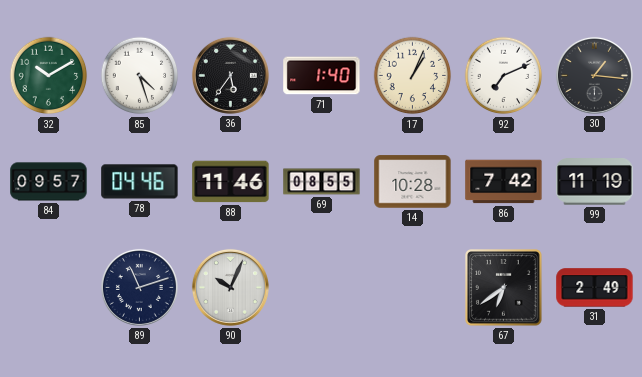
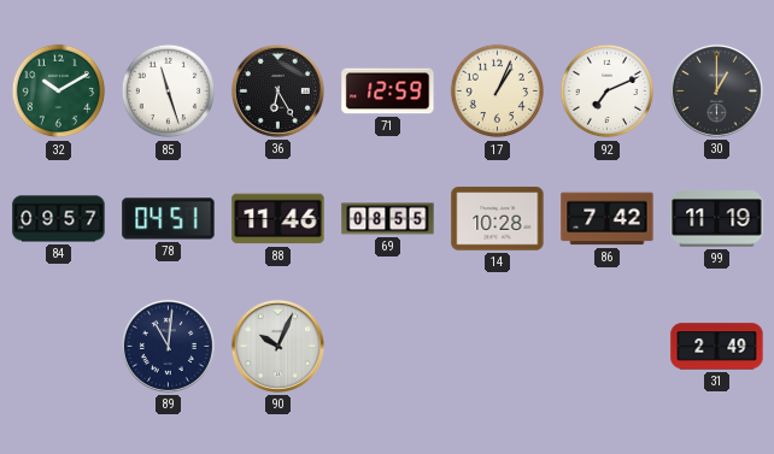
85: 4:27 -> 11:27
36: 5:36 -> 6:25
71: 1:40 -> 12:59
30: 1:16 -> 1:00
78: 04:46 -> 04:51
89: 11:12 -> 11:01
67: 6:39 -> none
